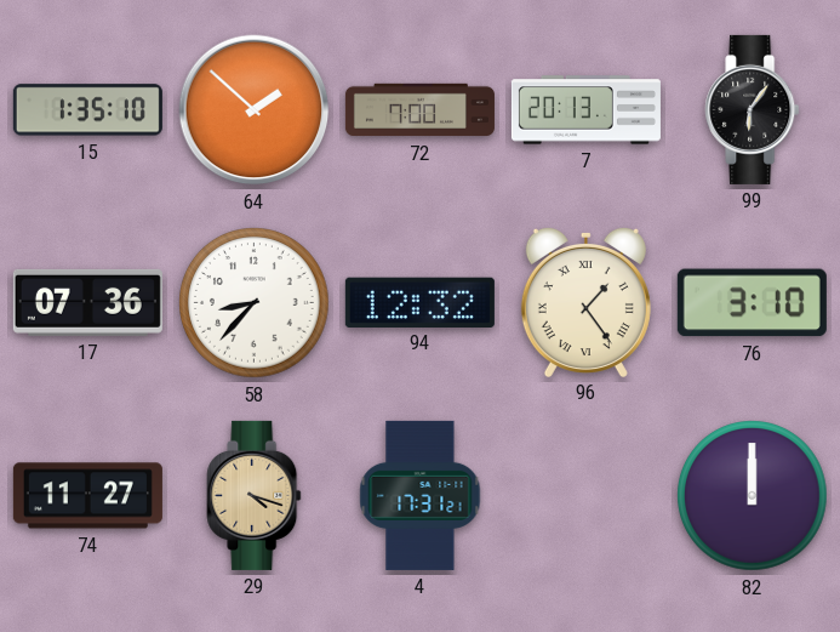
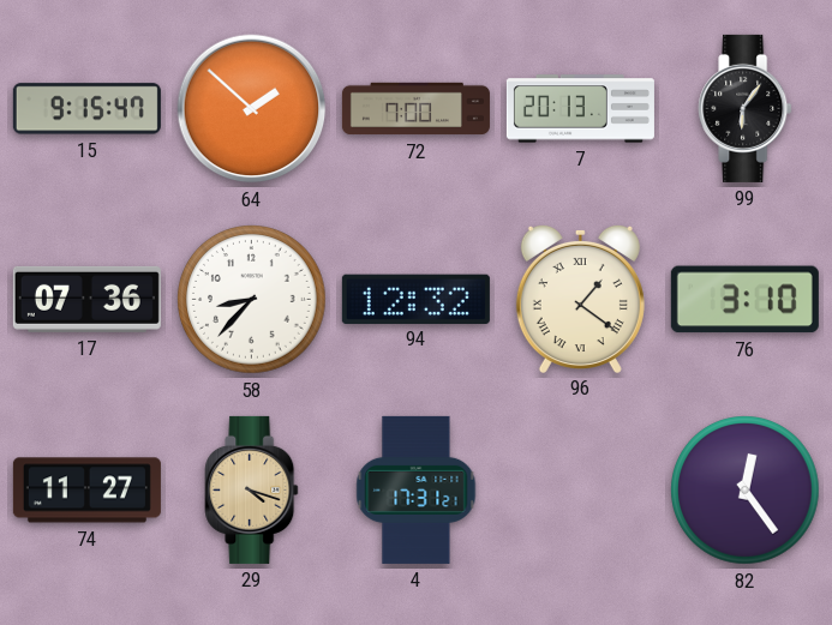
15: 1:35 -> 9:15
96: 1:24 -> 1:21
82: 12:00 -> 12:24
